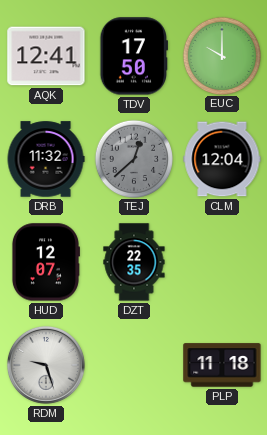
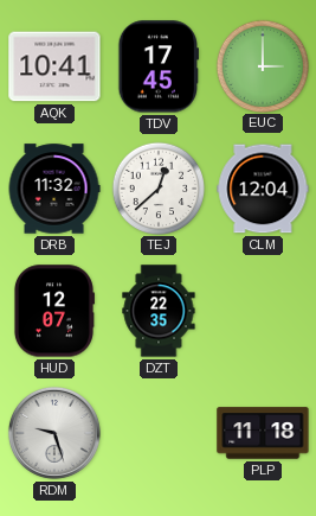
AQK: 12:41 -> 10:41
TDV: 17:50 -> 17:45
EUC: 10:00 -> 3:00
TEJ dial: grey -> white
